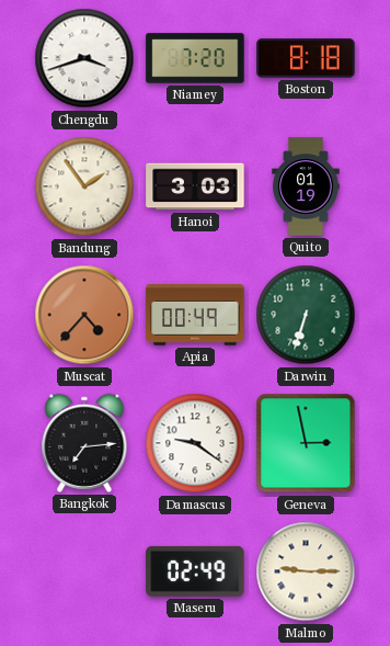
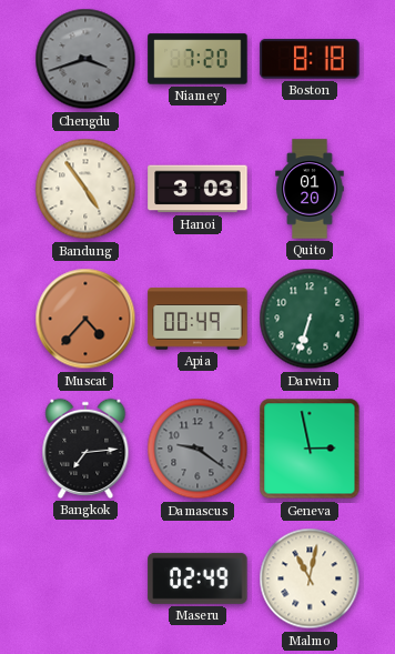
Chengdu dial: white -> grey
Bandung: 1:54 -> 4:54
Quito: 01:19 -> 01:20
Damascus dial: white -> grey
Malmo: 9:15 -> 11:02
